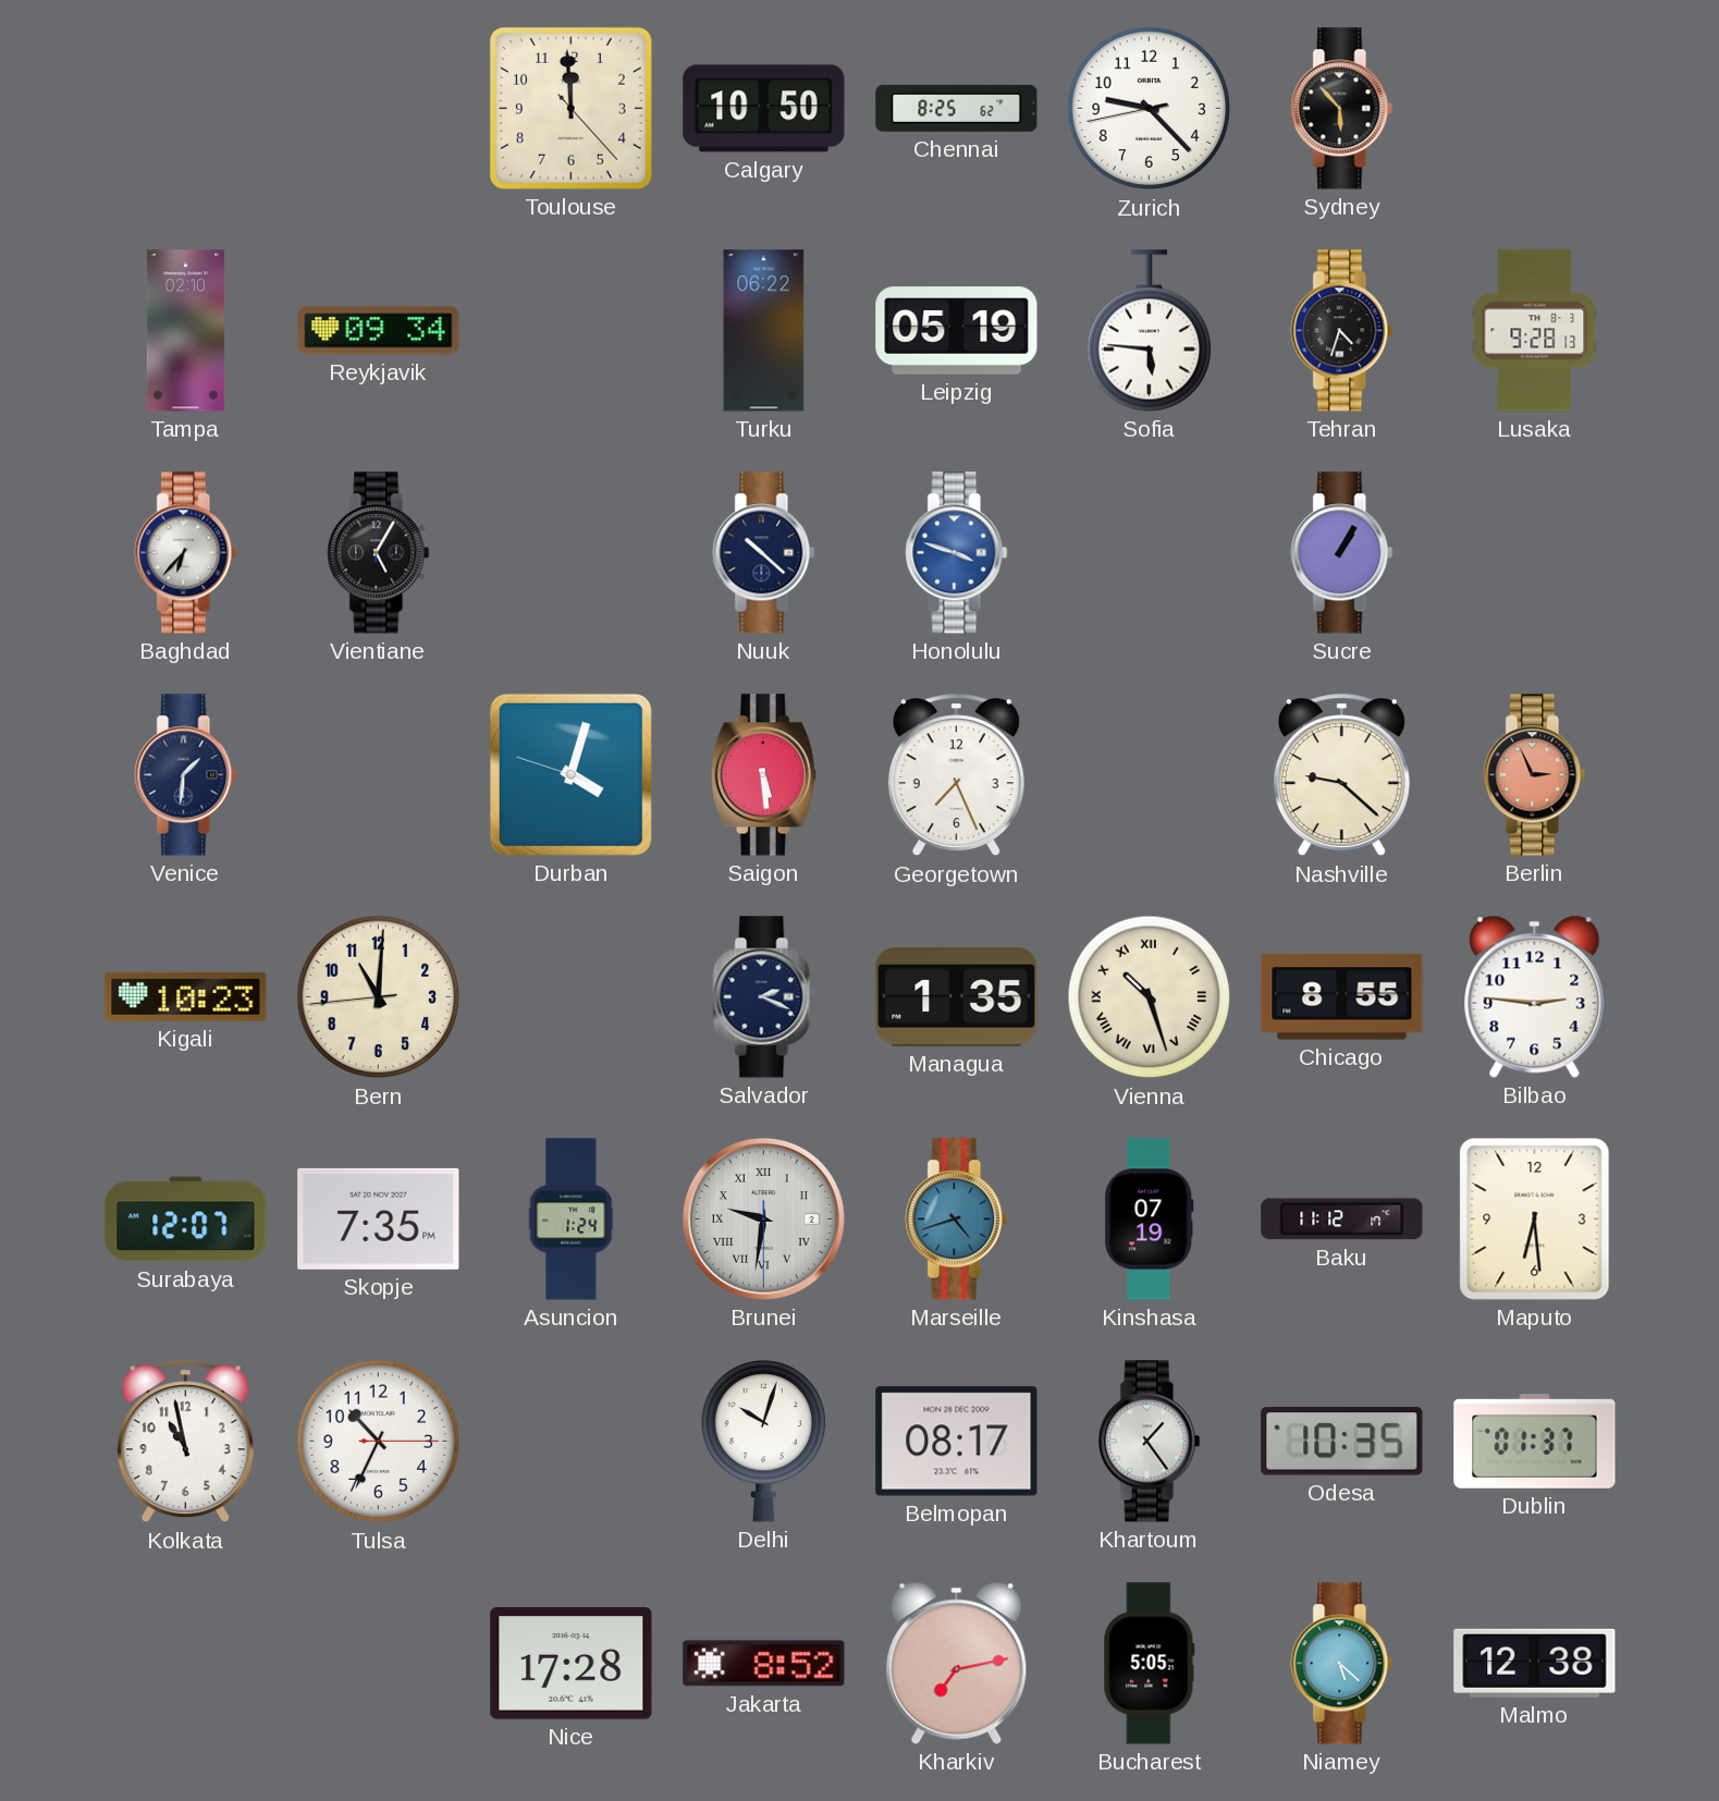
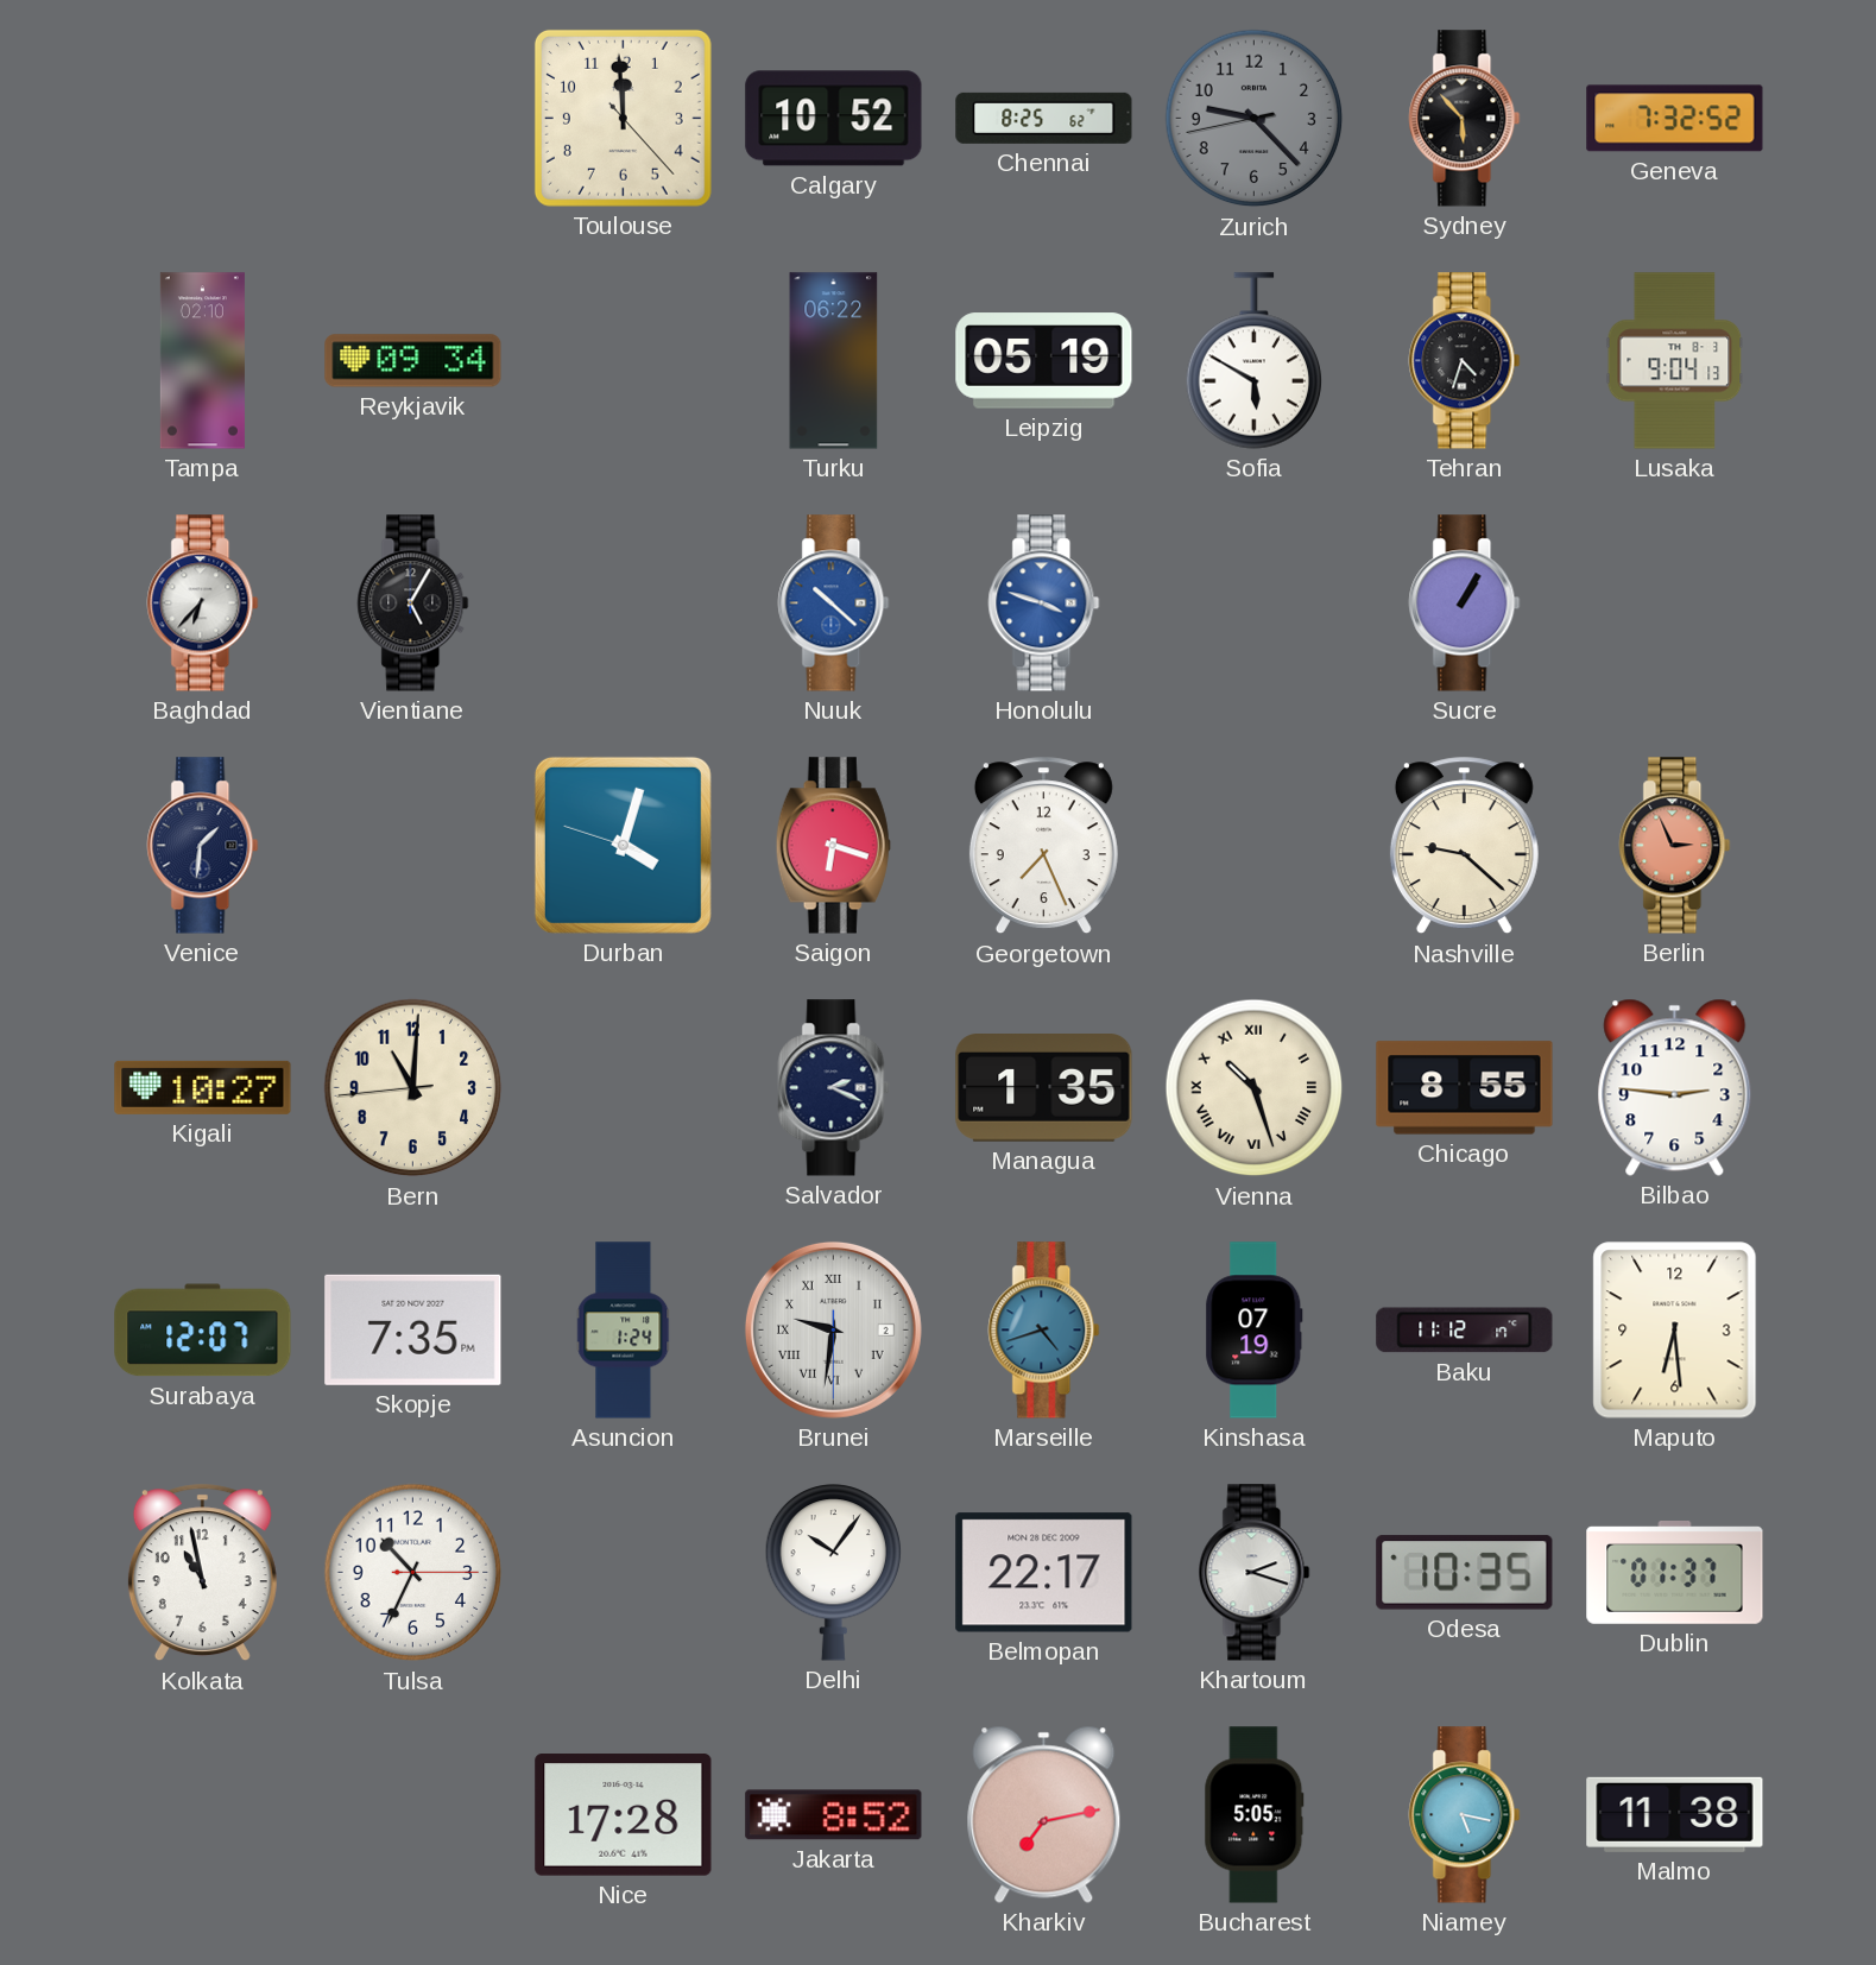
Calgary: 10:50 -> 10:52
Zurich dial: white -> grey
Geneva: none -> 7:32
Sofia: 5:46 -> 5:50
Lusaka: 9:28 -> 9:04
Nuuk dial: navy -> blue
Saigon: 5:29 -> 6:18
Kigali: 10:23 -> 10:27
Delhi: 10:03 -> 10:06
Belmopan: 08:17 -> 22:17
Khartoum: 1:24 -> 2:18
Niamey: 5:22 -> 5:17
Malmo: 12:38 -> 11:38
